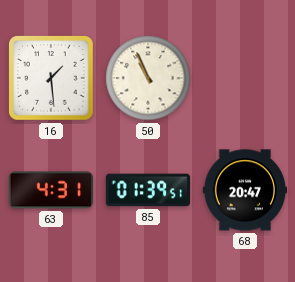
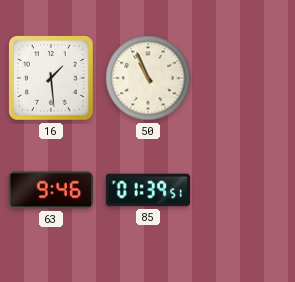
63: 4:31 -> 9:46
68: 20:47 -> none
